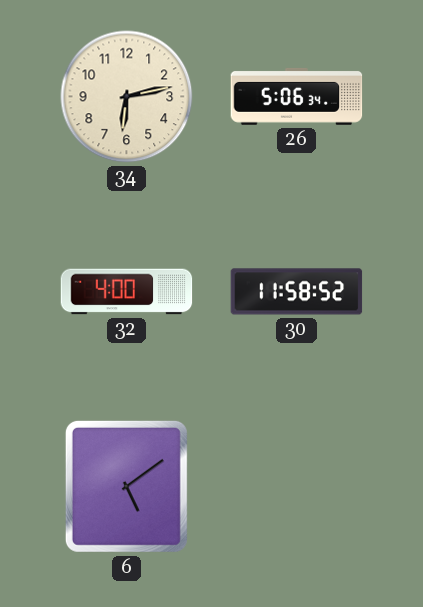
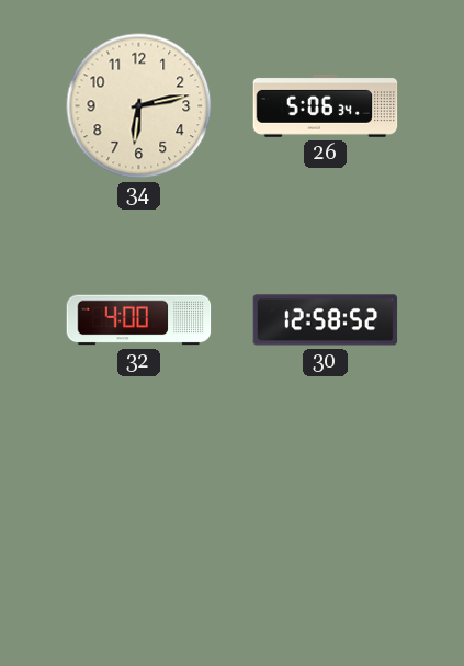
30: 11:58 -> 12:58
6: 5:09 -> none
